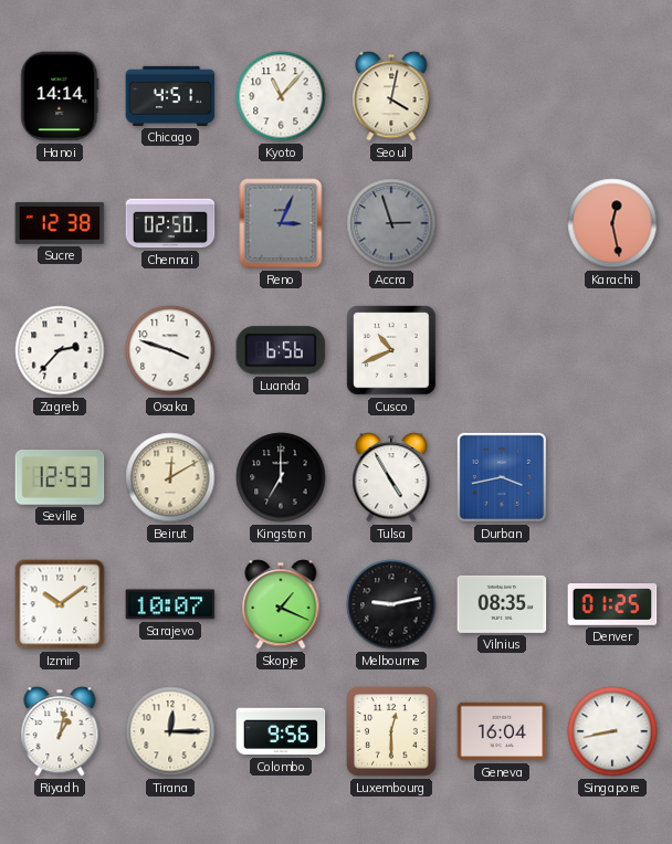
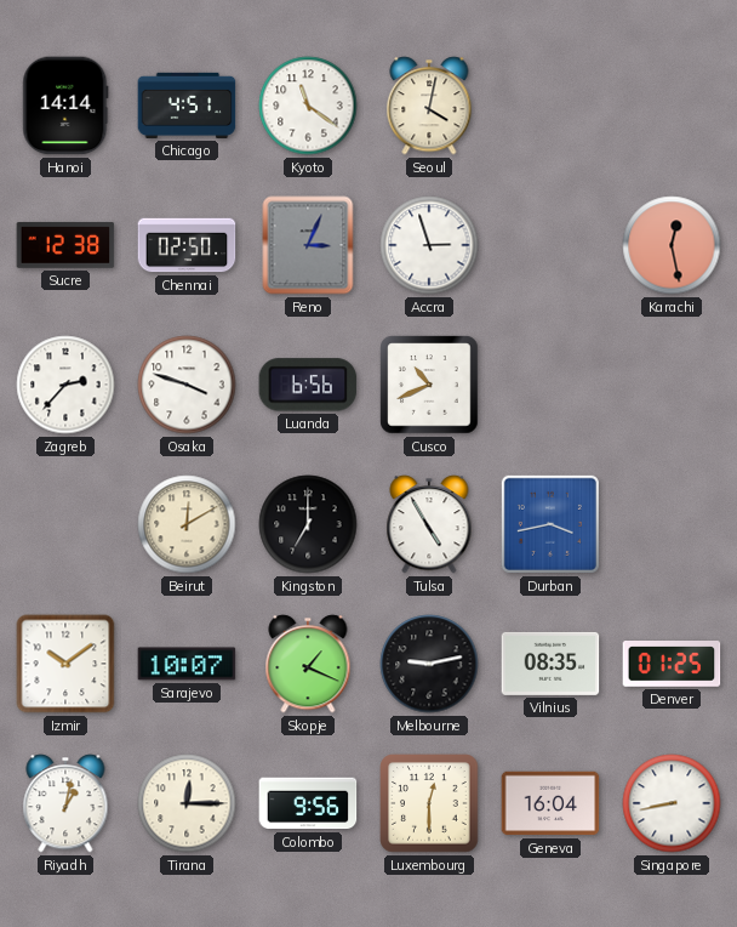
Kyoto: 11:07 -> 11:21
Accra dial: grey -> white
Seville: 12:53 -> none
